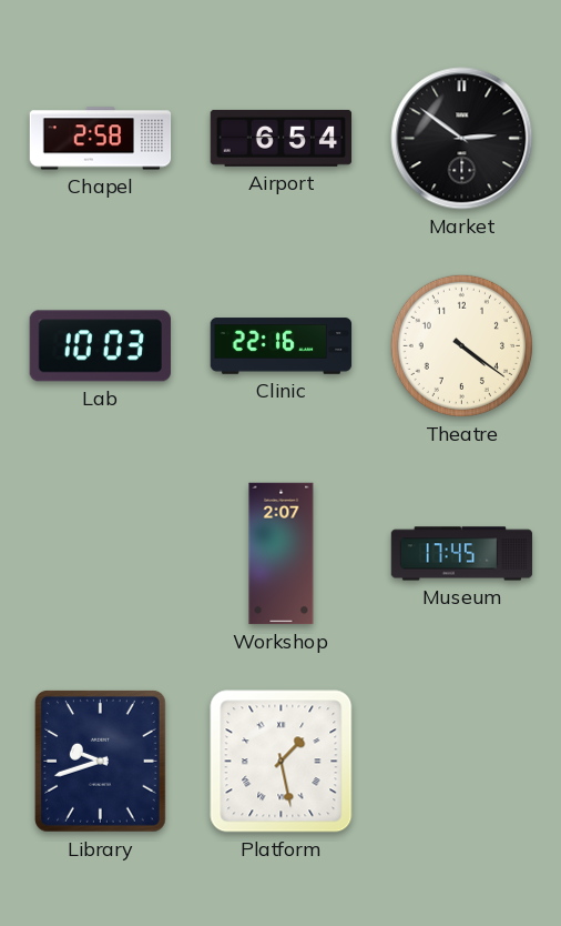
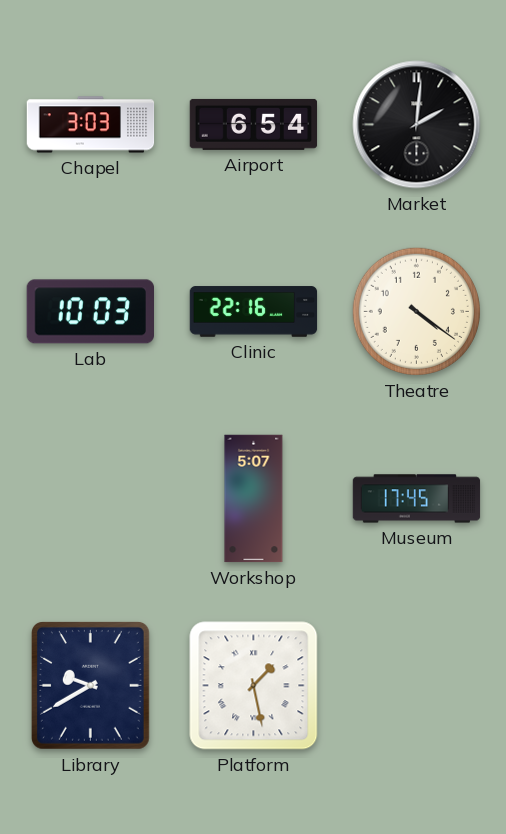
Chapel: 2:58 -> 3:03
Market: 2:51 -> 2:01
Workshop: 2:07 -> 5:07
Library: 9:42 -> 9:40
